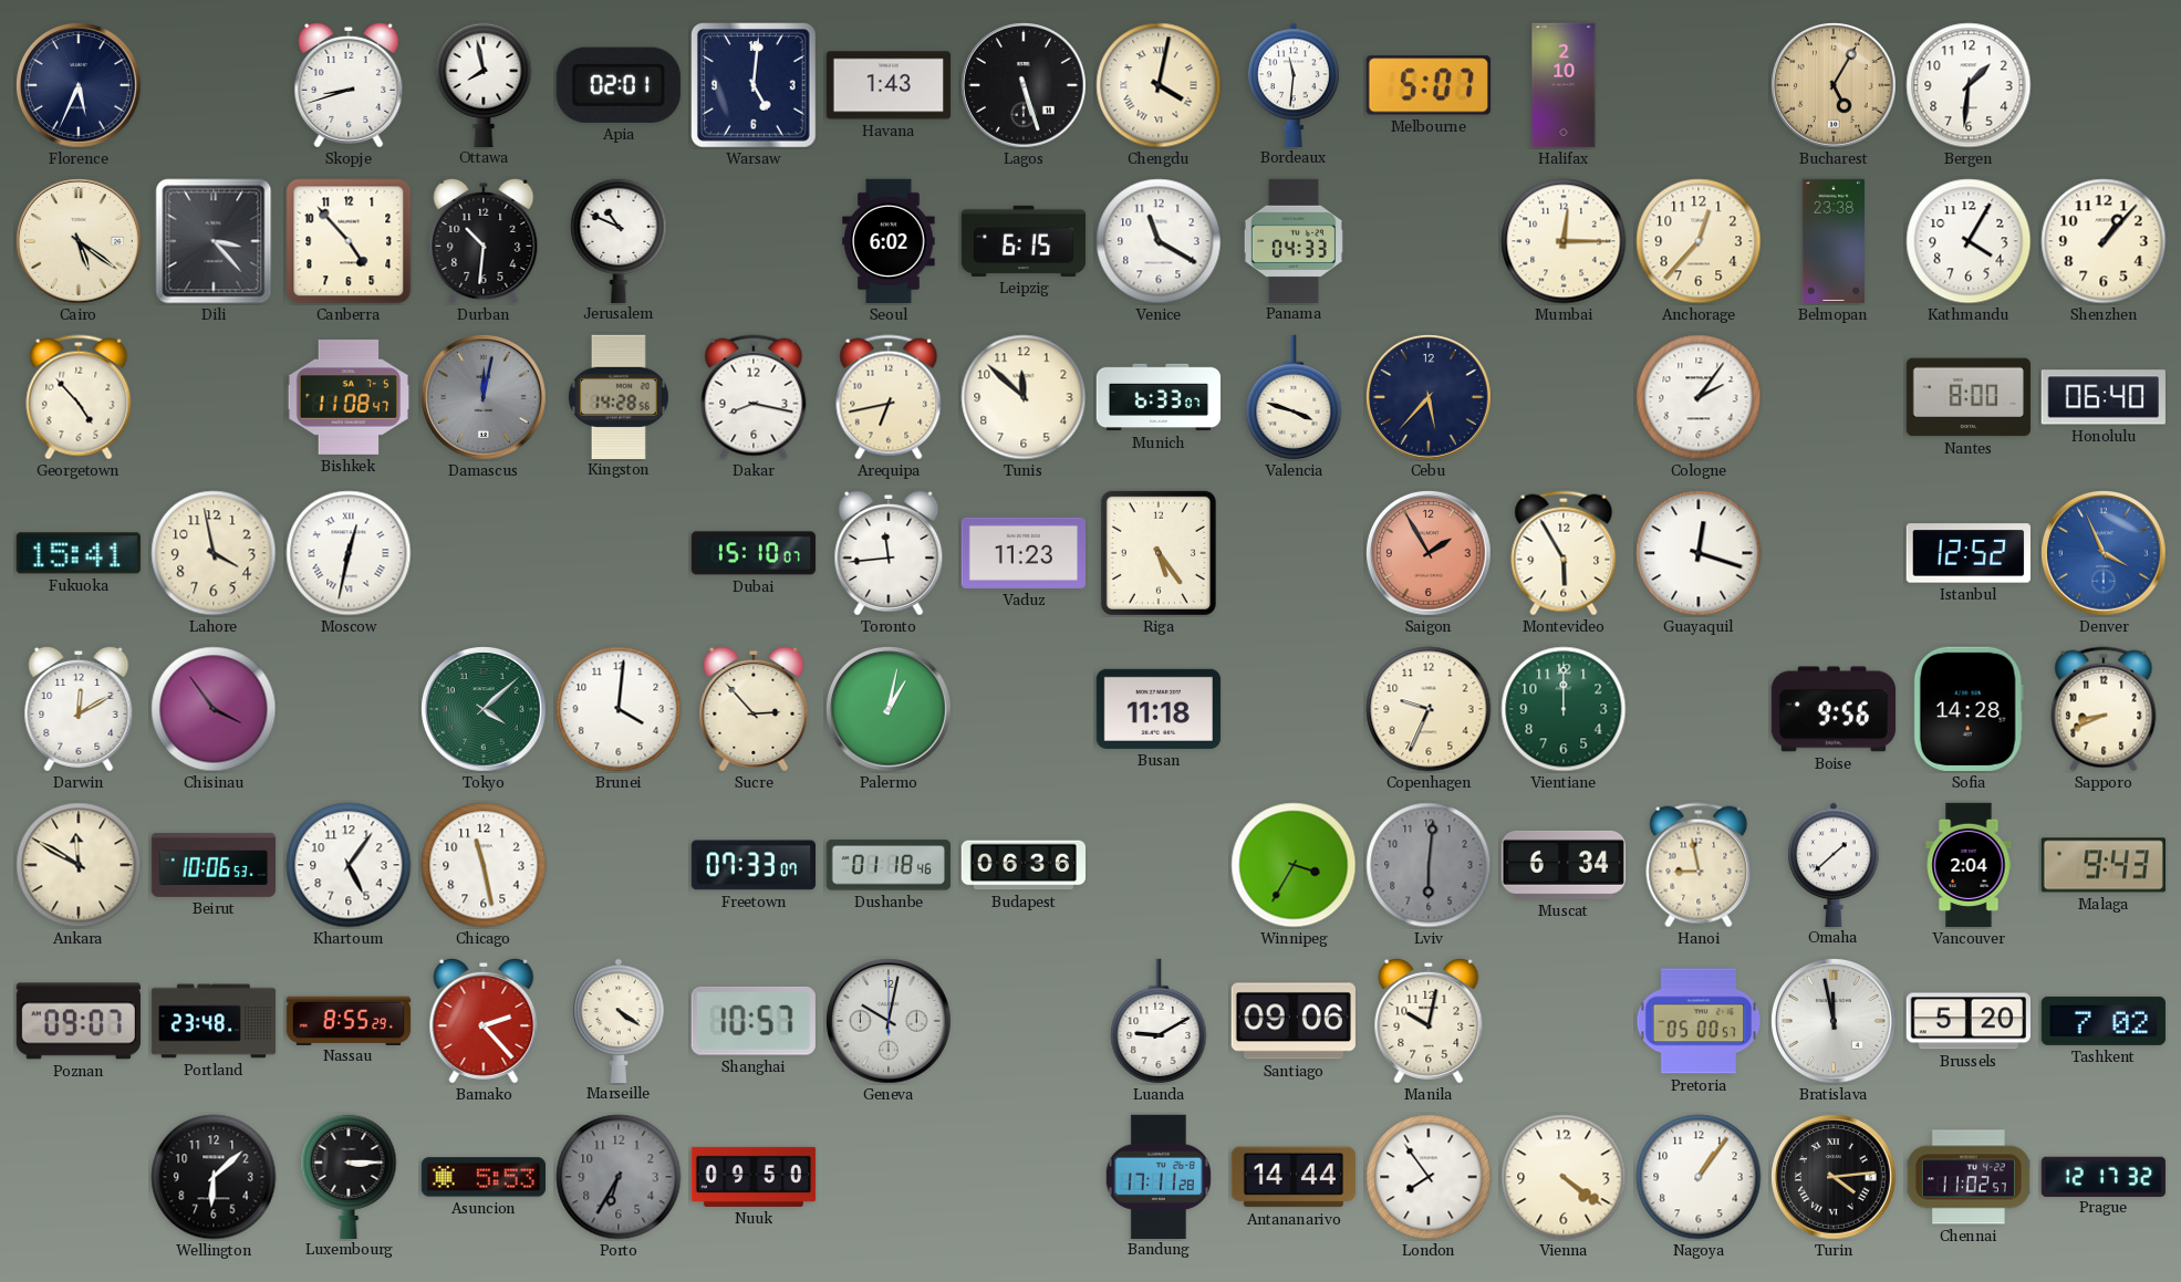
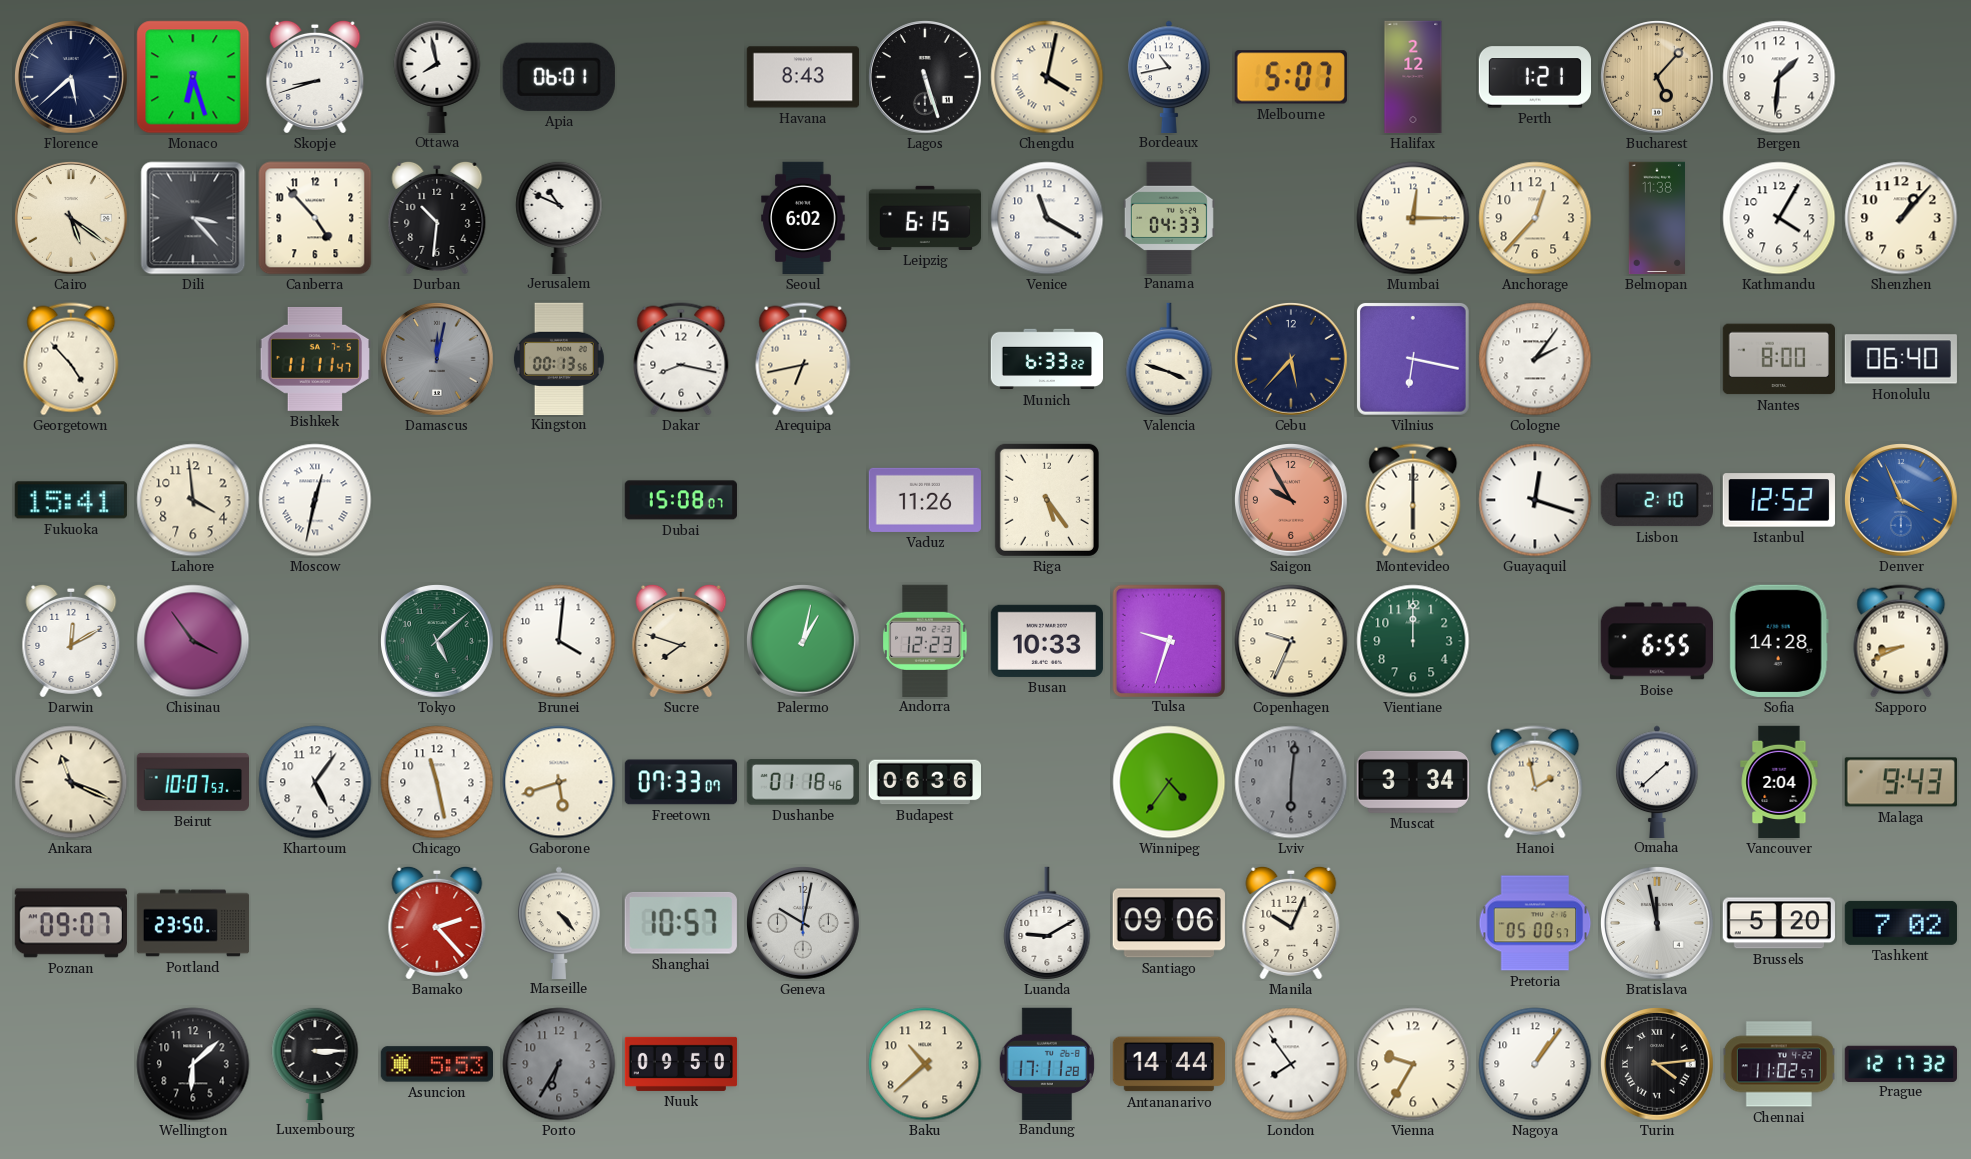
Florence: 5:34 -> 5:38
Monaco: none -> 6:27
Apia: 02:01 -> 06:01
Warsaw: 5:01 -> none
Havana: 1:43 -> 8:43
Bordeaux: 11:31 -> 10:43
Halifax: 2:10 -> 2:12
Perth: none -> 1:21
Bucharest: 5:05 -> 5:07
Belmopan: 23:38 -> 11:38
Bishkek: 11:08 -> 11:11
Kingston: 14:28 -> 00:13
Tunis: 11:52 -> none
Munich: 6:33:07 -> 6:33:22
Vilnius: none -> 6:17
Lahore: 3:58 -> 3:59
Dubai: 15:10 -> 15:08
Toronto: 11:44 -> none
Vaduz: 11:23 -> 11:26
Saigon: 1:55 -> 9:55
Montevideo: 5:55 -> 6:00
Lisbon: none -> 2:10
Tokyo: 4:08 -> 5:08
Sucre: 2:53 -> 7:48
Andorra: none -> 12:23
Busan: 11:18 -> 10:33
Tulsa: none -> 9:33
Boise: 9:56 -> 6:55
Ankara: 11:50 -> 11:19
Beirut: 10:06 -> 10:07
Gaborone: none -> 5:42
Winnipeg: 3:35 -> 4:36
Muscat: 6:34 -> 3:34
Hanoi: 8:58 -> 1:58
Portland: 23:48 -> 23:50
Nassau: 8:55 -> none
Marseille: 4:21 -> 4:23
Manila: 10:02 -> 10:04
Baku: none -> 10:38
Vienna: 4:21 -> 9:35
